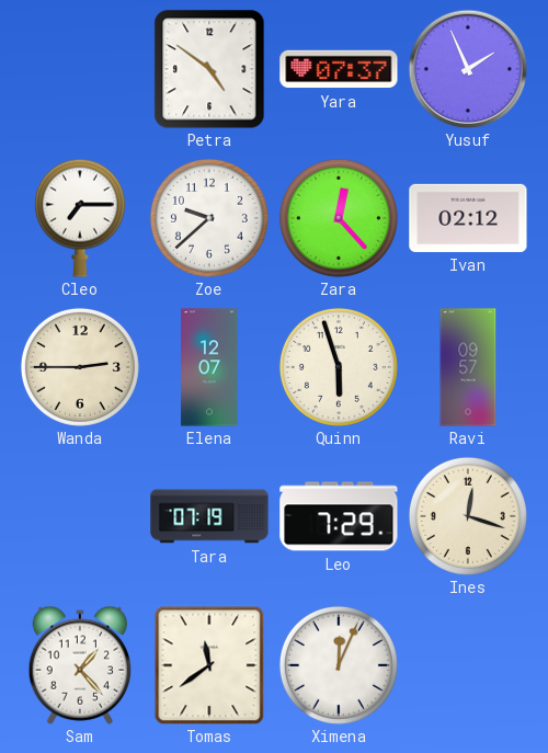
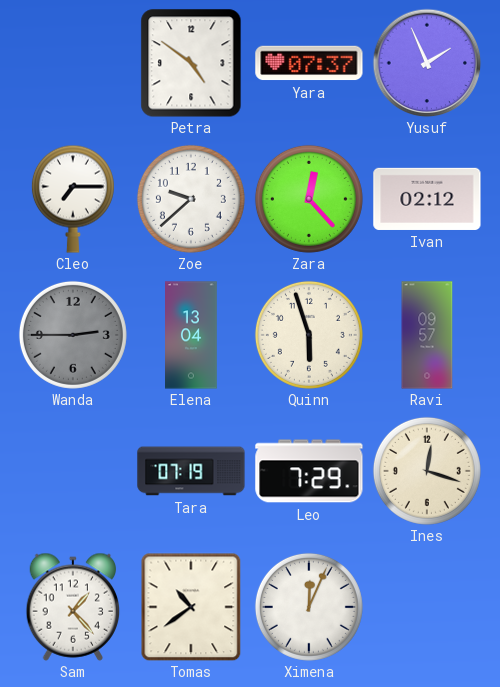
Wanda dial: cream -> grey
Elena: 12:07 -> 13:04
Tomas: 11:39 -> 10:39
